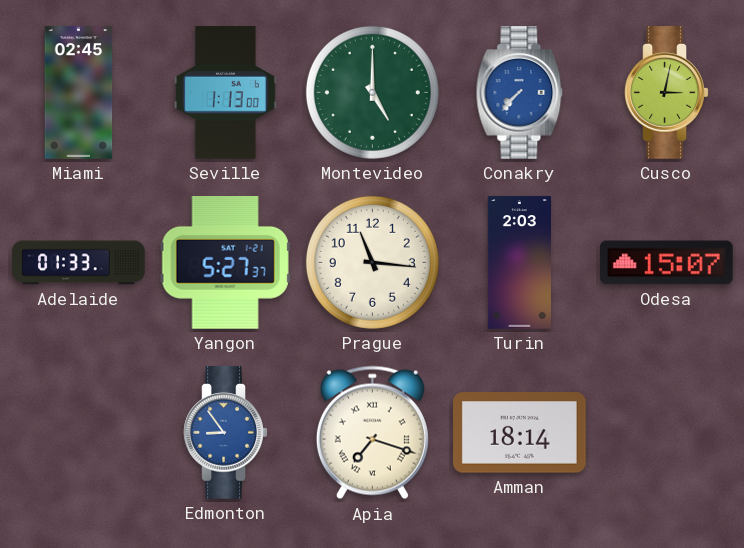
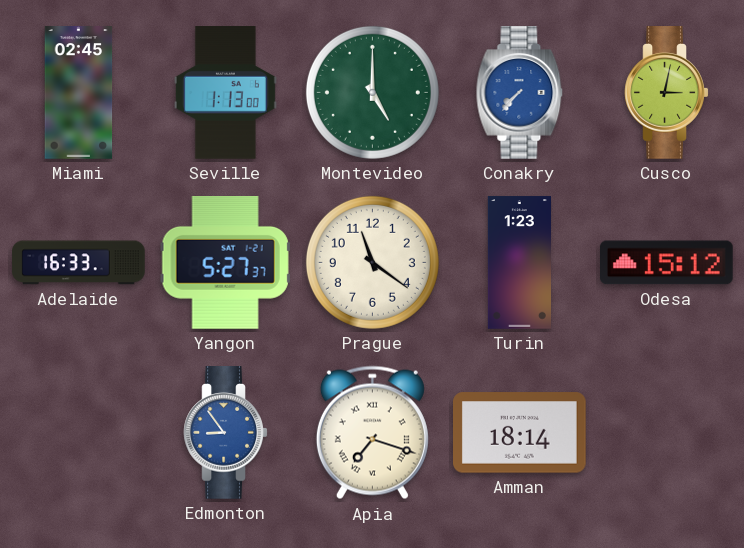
Adelaide: 01:33 -> 16:33
Prague: 11:16 -> 11:21
Turin: 2:03 -> 1:23
Odesa: 15:07 -> 15:12
